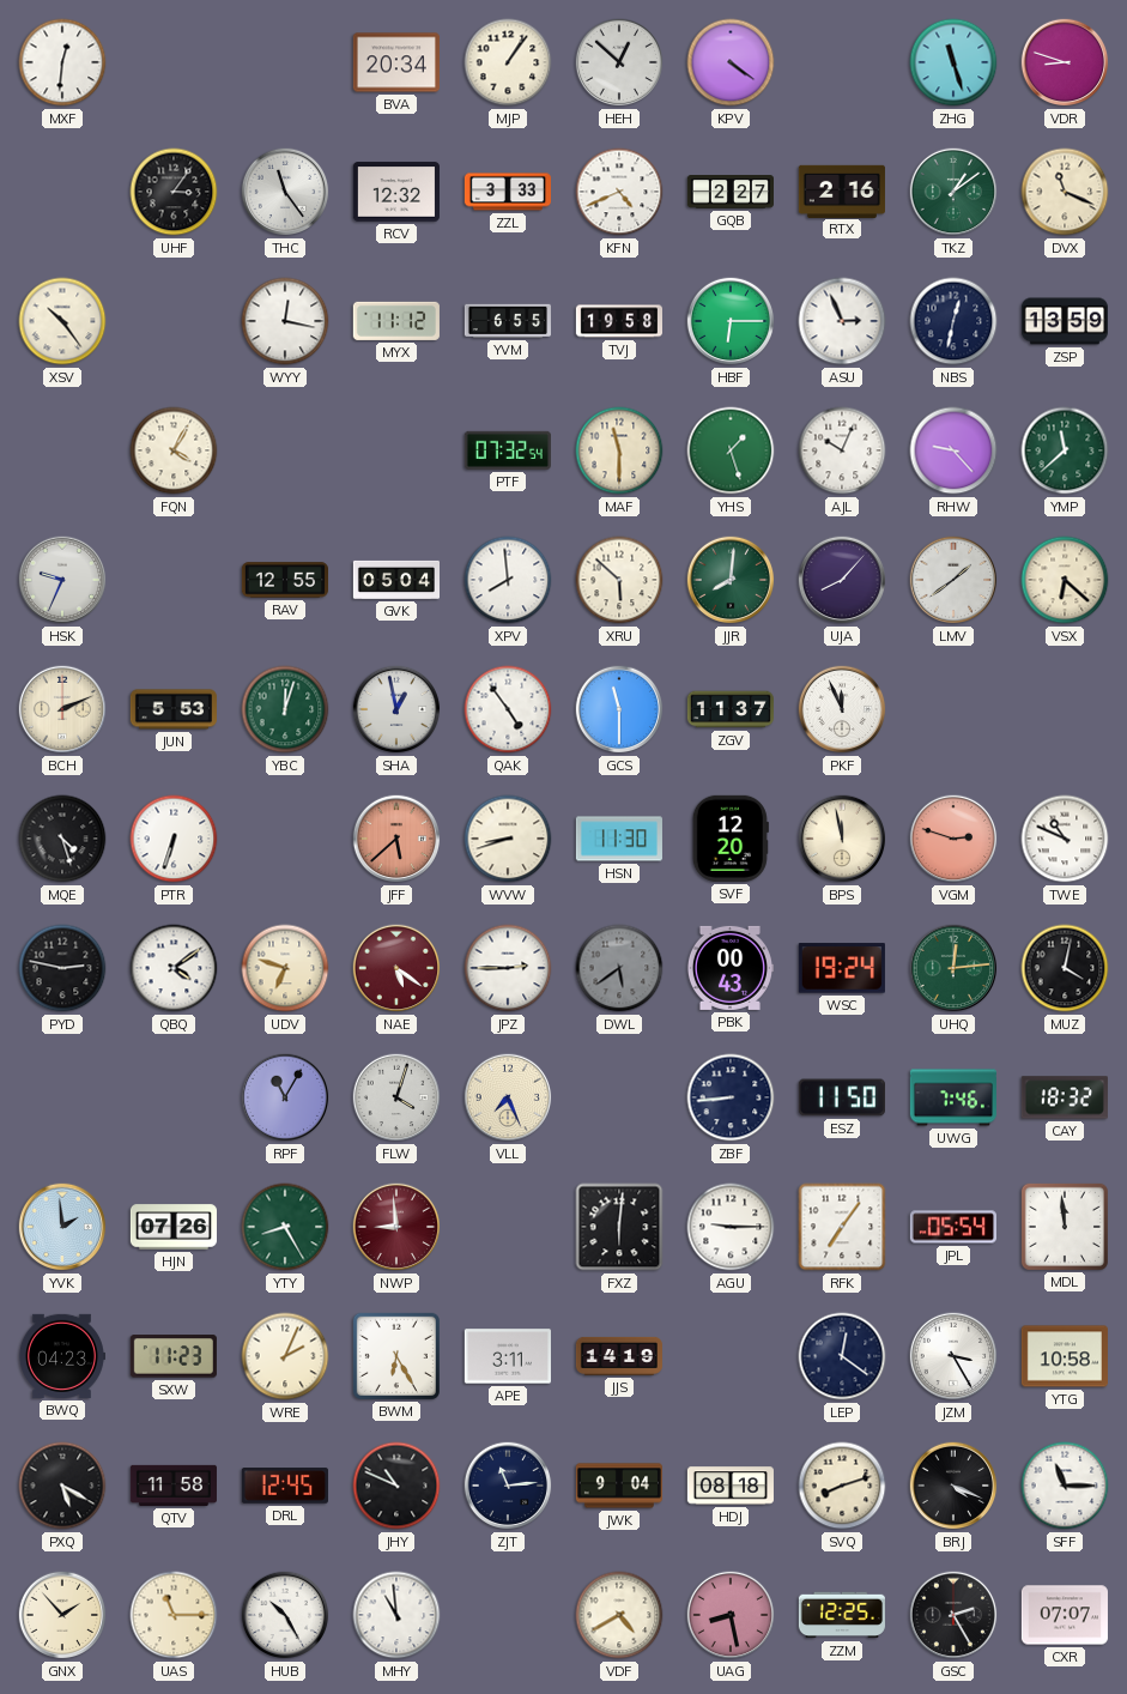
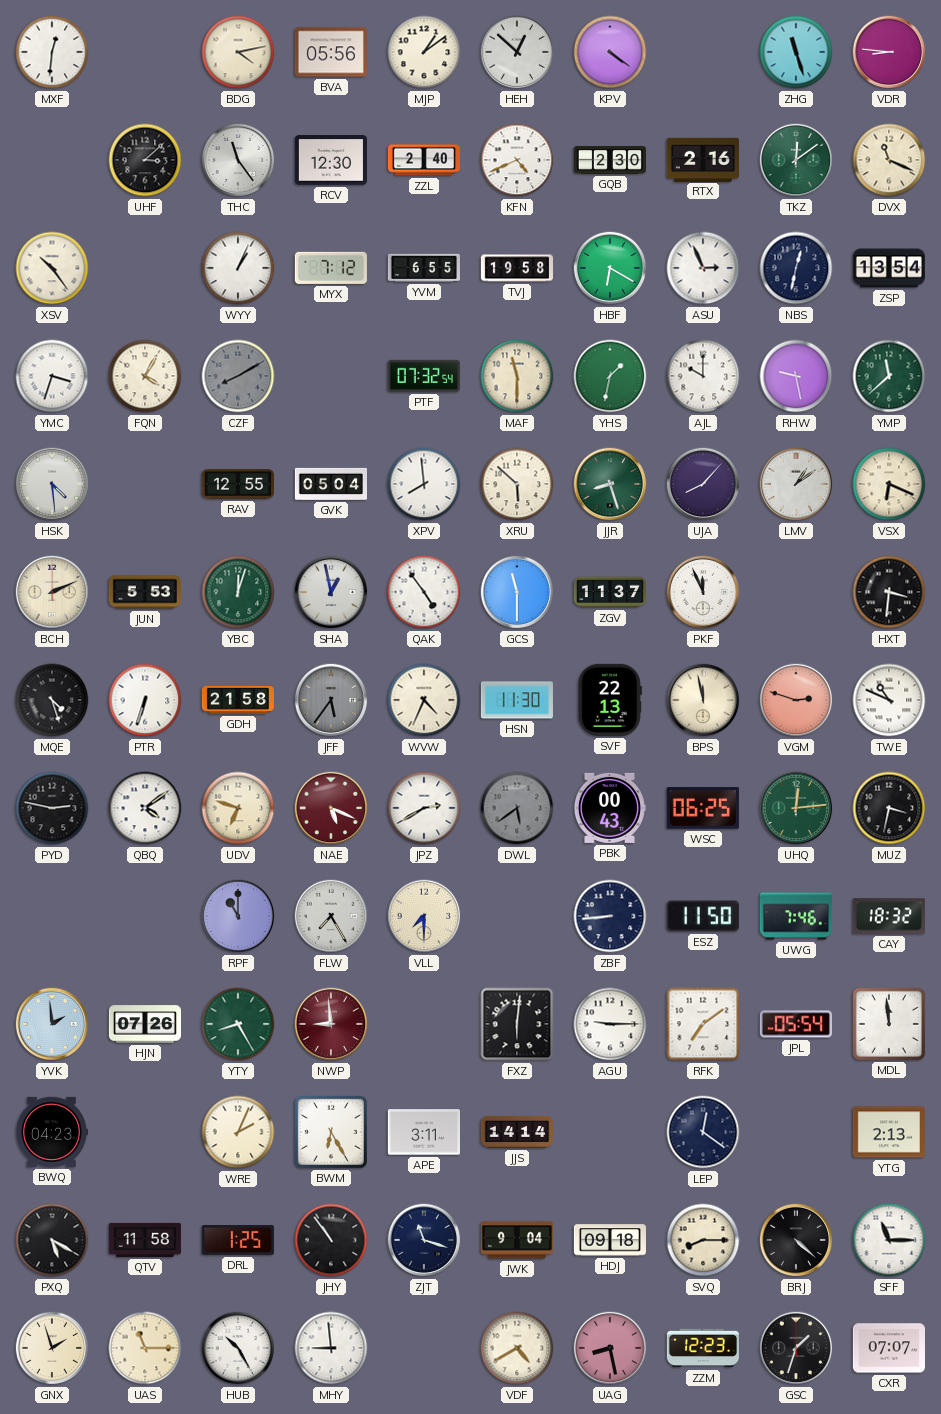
BDG: none -> 4:13
BVA: 20:34 -> 05:56
MJP: 1:06 -> 1:09
VDR: 8:48 -> 8:46
UHF: 3:06 -> 3:08
RCV: 12:32 -> 12:30
ZZL: 3:33 -> 2:40
GQB: 2:27 -> 2:30
TKZ: 1:09 -> 12:09
WYY: 12:17 -> 1:04
MYX: 11:12 -> 7:12
HBF: 6:15 -> 6:20
ZSP: 13:59 -> 13:54
YMC: none -> 3:33
CZF: none -> 8:10
YHS: 1:27 -> 1:32
AJL: 10:04 -> 10:00
RHW: 9:23 -> 9:28
HSK: 9:34 -> 4:29
JJR: 8:01 -> 8:27
LMV: 1:39 -> 1:09
VSX: 6:22 -> 6:19
HXT: none -> 3:31
GDH: none -> 21:58
JFF: 5:38 -> 5:36
JFF dial: salmon -> grey
WVW: 8:42 -> 4:34
SVF: 12:20 -> 22:13
NAE: 5:21 -> 5:19
JPZ: 2:45 -> 2:40
WSC: 19:24 -> 06:25
MUZ: 4:02 -> 3:32
RPF: 11:05 -> 11:00
FLW: 4:03 -> 7:25
VLL: 7:26 -> 7:30
RFK: 7:06 -> 7:09
SXW: 11:23 -> none
JJS: 14:19 -> 14:14
JZM: 3:25 -> none
YTG: 10:58 -> 2:13
DRL: 12:45 -> 1:25
JHY: 10:49 -> 10:54
ZJT: 11:14 -> 11:18
HDJ: 08:18 -> 09:18
SVQ: 8:12 -> 8:15
BRJ: 4:19 -> 4:22
GNX: 1:53 -> 1:57
MHY: 10:59 -> 8:59
ZZM: 12:25 -> 12:23
GSC: 2:25 -> 1:33
